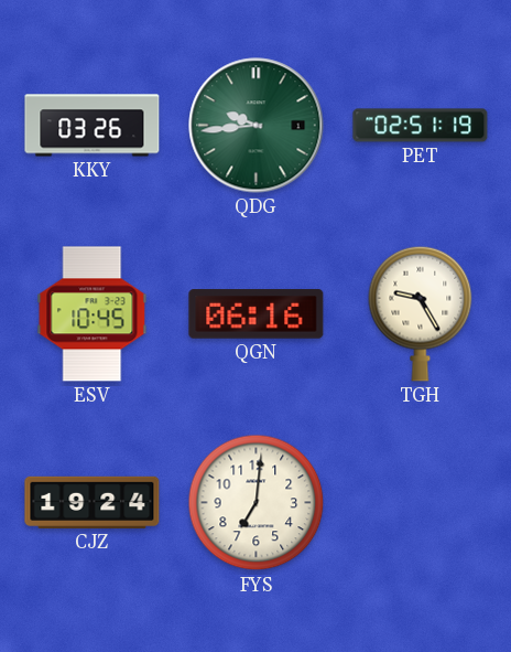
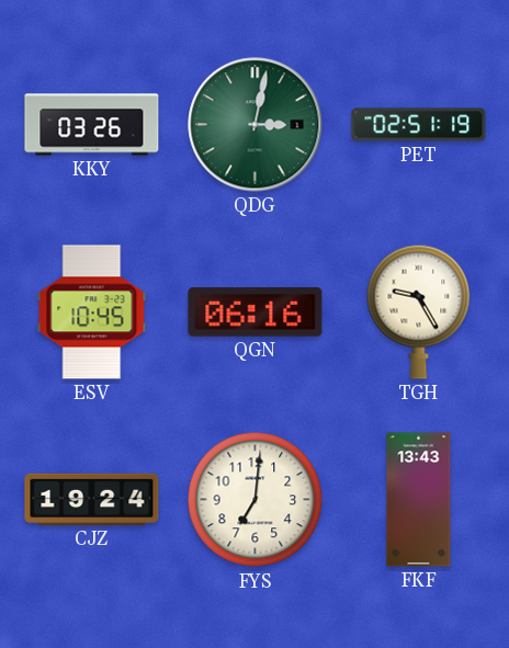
QDG: 9:44 -> 3:02
FKF: none -> 13:43
